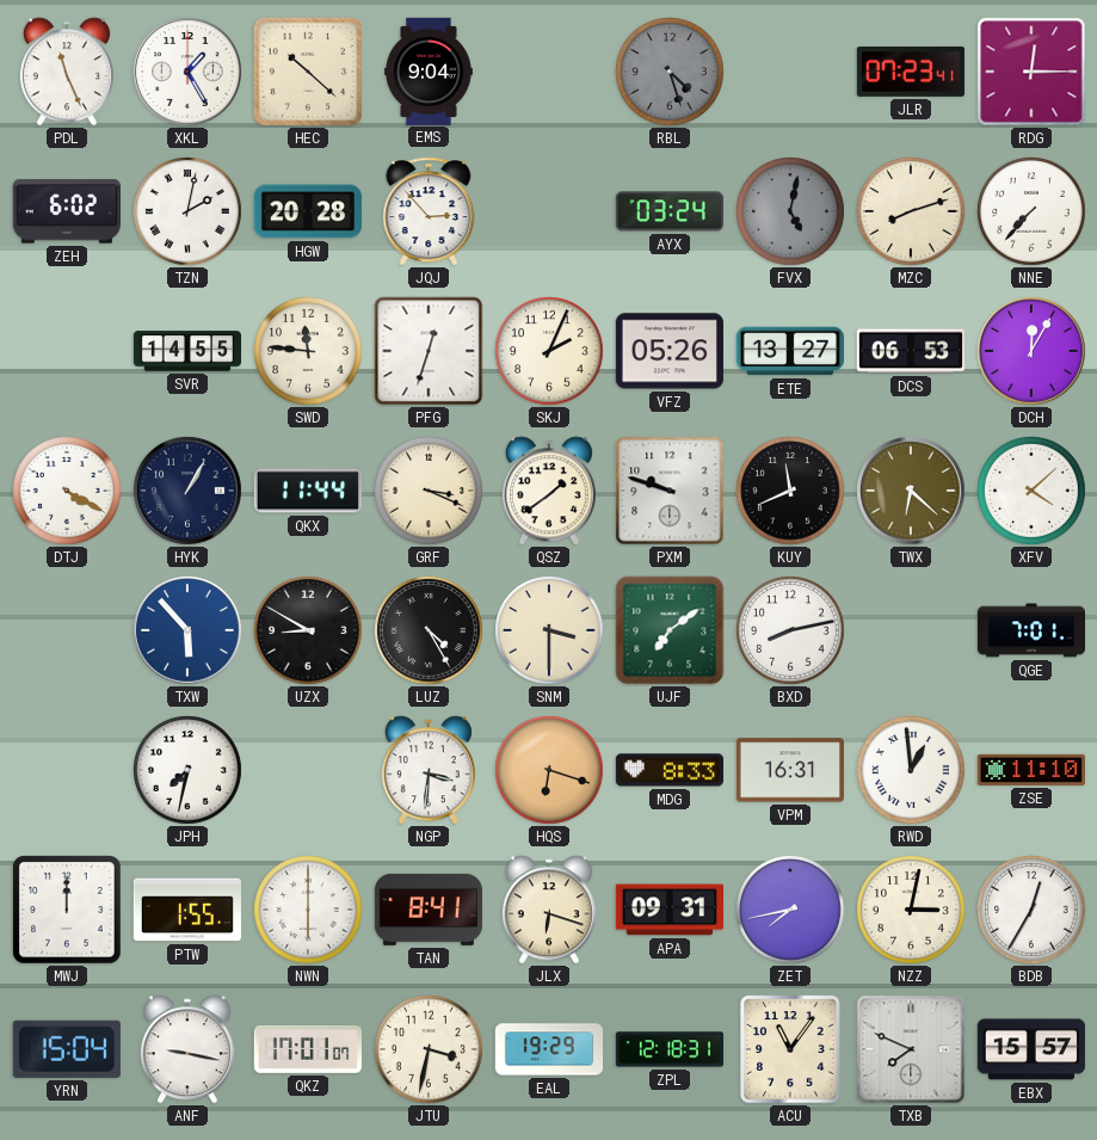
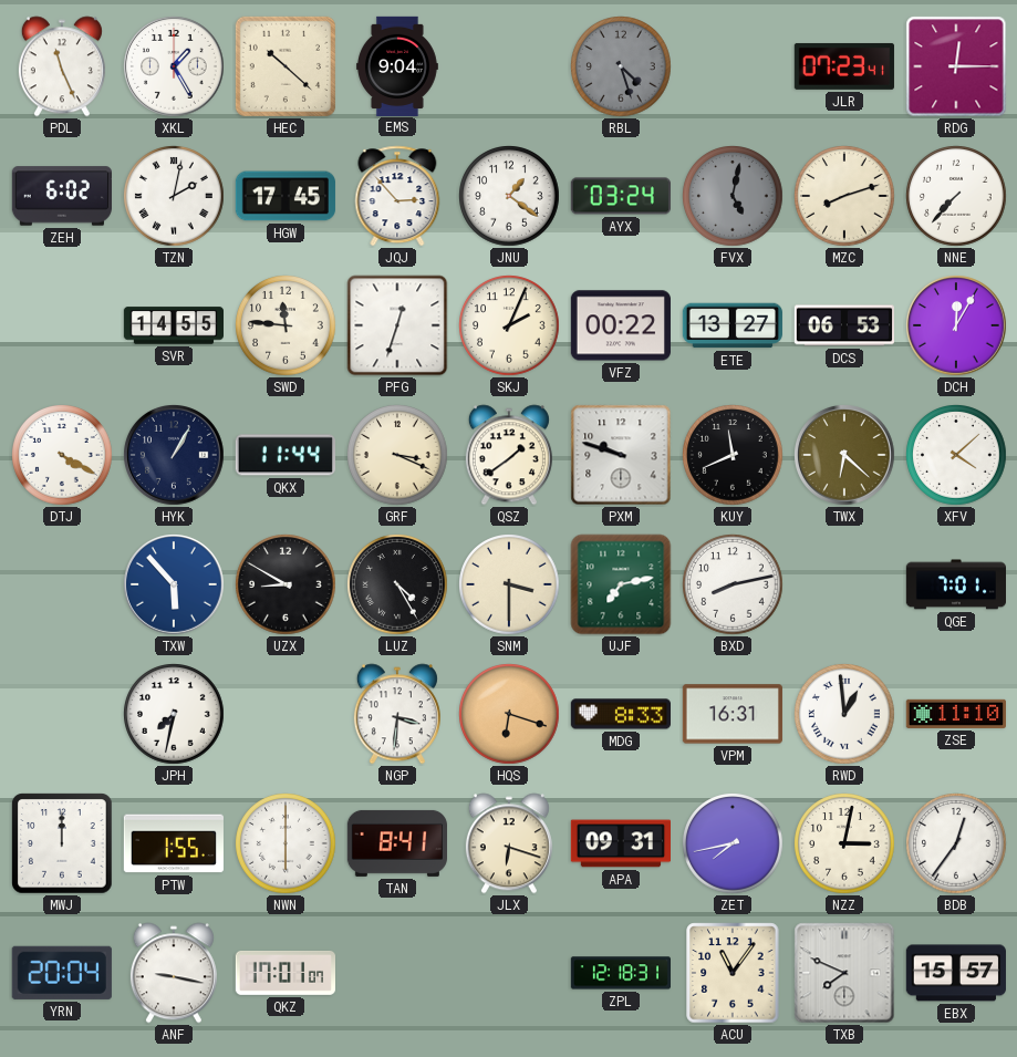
HGW: 20:28 -> 17:45
JNU: none -> 1:21
VFZ: 05:26 -> 00:22
UJF: 7:09 -> 7:13
BDB: 12:35 -> 12:36
YRN: 15:04 -> 20:04
JTU: 3:32 -> none
EAL: 19:29 -> none
